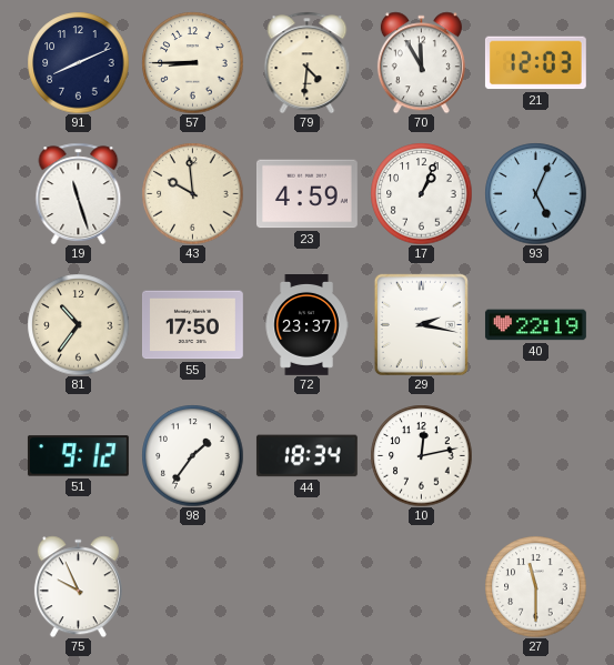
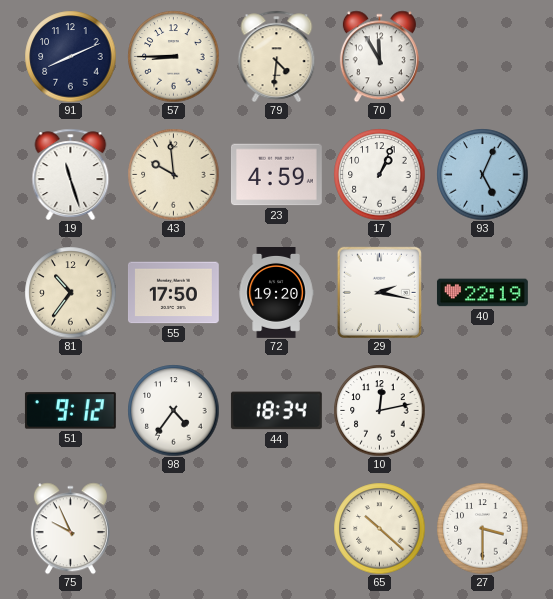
21: 12:03 -> none
72: 23:37 -> 19:20
98: 1:36 -> 4:36
65: none -> 10:22
27: 11:30 -> 3:30
